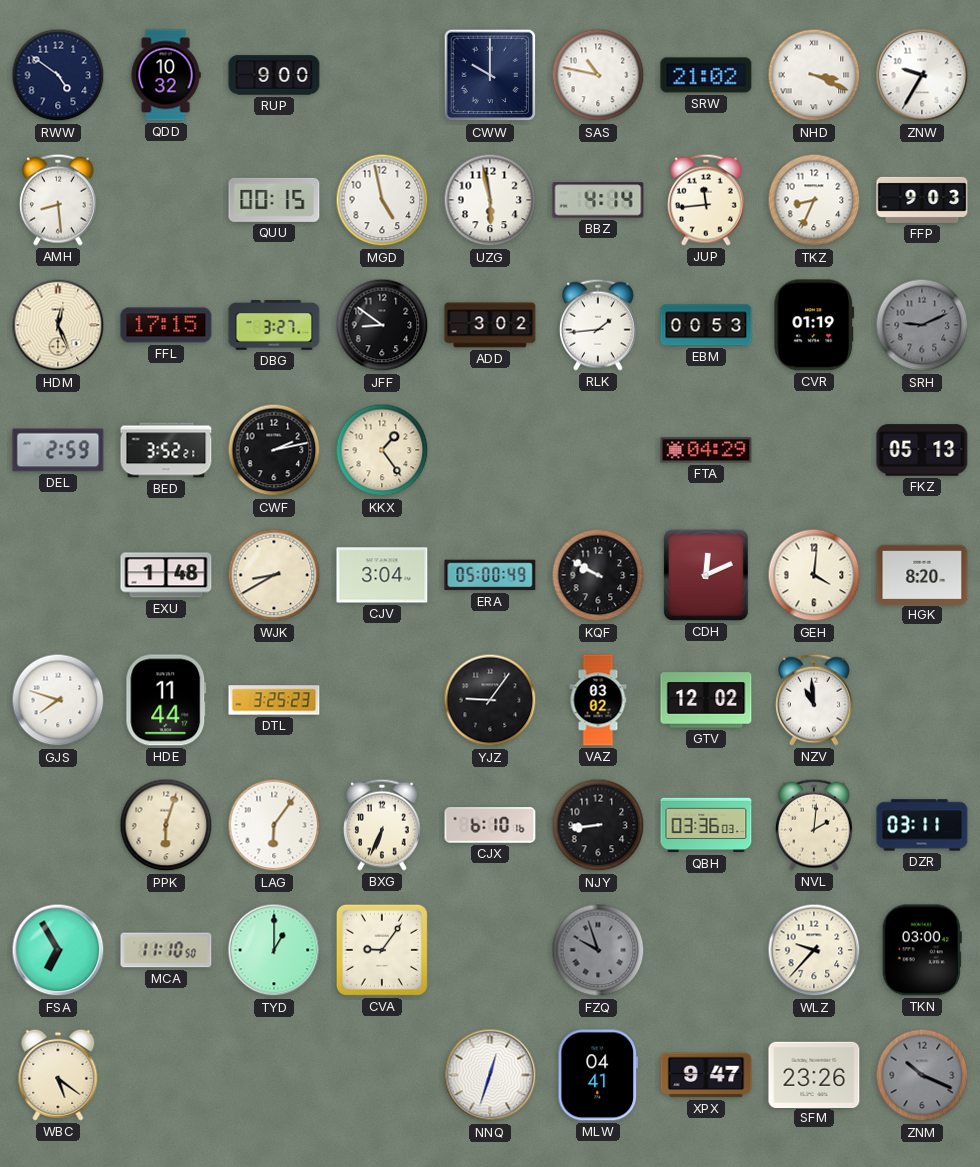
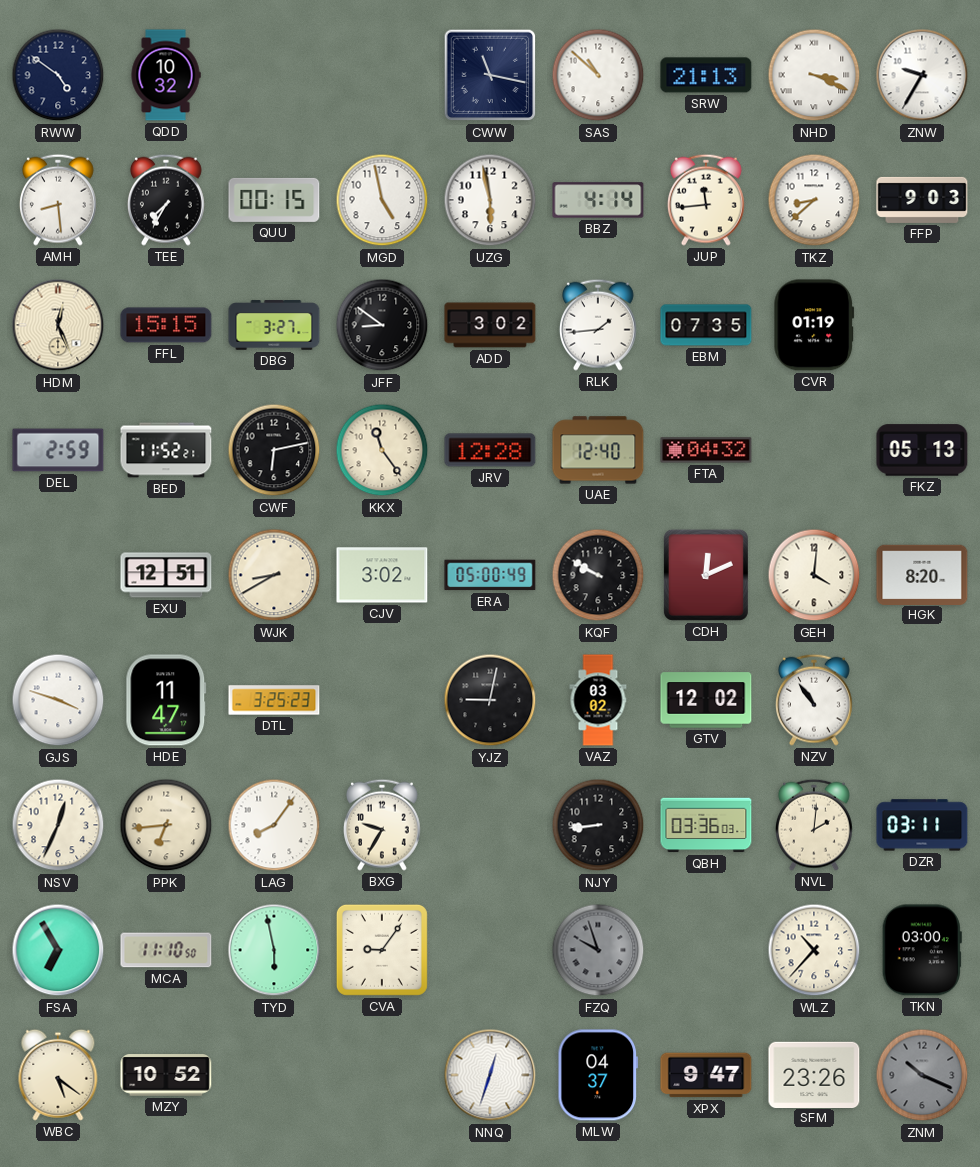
RUP: 9:00 -> none
CWW: 10:00 -> 11:17
SAS: 10:47 -> 10:52
SRW: 21:02 -> 21:13
TEE: none -> 7:35
TKZ: 8:34 -> 8:38
FFL: 17:15 -> 15:15
EBM: 00:53 -> 07:35
SRH: 9:11 -> none
BED: 3:52 -> 11:52
CWF: 2:13 -> 6:13
KKX: 1:24 -> 11:24
JRV: none -> 12:28
UAE: none -> 12:40
FTA: 04:29 -> 04:32
EXU: 1:48 -> 12:51
CJV: 3:04 -> 3:02
GJS: 7:48 -> 3:48
HDE: 11:44 -> 11:47
YJZ: 9:06 -> 9:02
NZV: 10:59 -> 10:54
NSV: none -> 12:34
PPK: 6:03 -> 6:44
LAG: 6:06 -> 8:06
BXG: 6:34 -> 9:35
CJX: 6:10 -> none
TYD: 1:00 -> 5:58
WLZ: 9:37 -> 10:37
MZY: none -> 10:52
MLW: 04:41 -> 04:37
